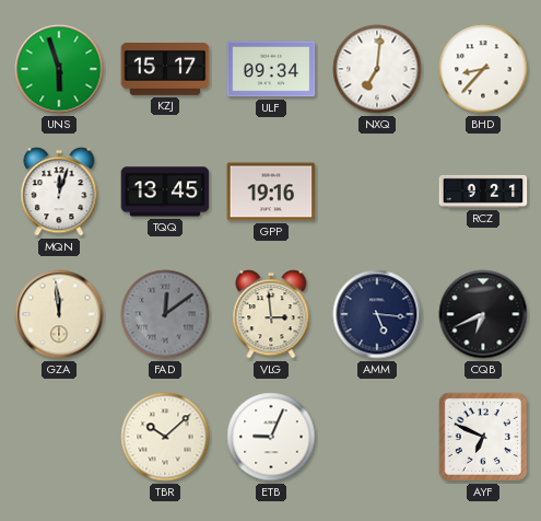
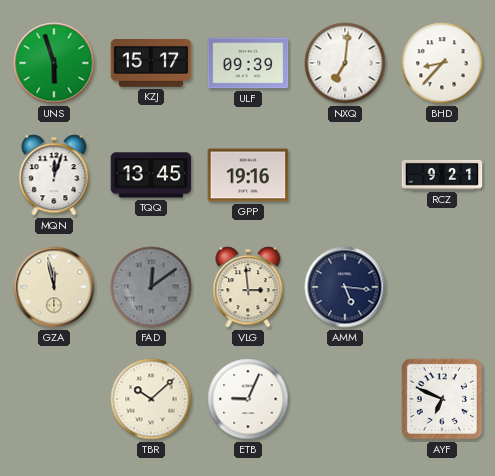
ULF: 09:34 -> 09:39
GZA: 11:59 -> 11:58
CQB: 6:41 -> none
